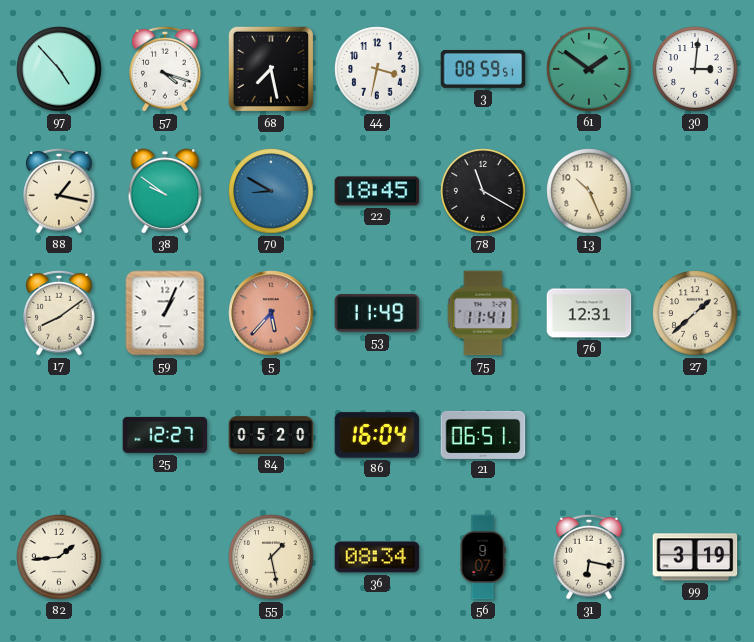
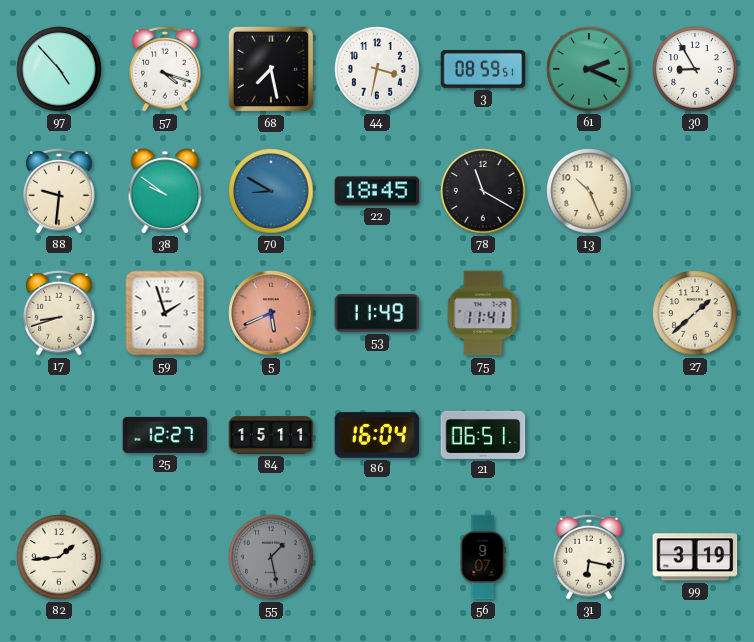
61: 1:51 -> 2:19
30: 3:01 -> 8:55
88: 1:17 -> 9:31
17: 8:09 -> 8:42
59: 1:04 -> 1:57
5: 5:37 -> 5:41
76: 12:31 -> none
84: 05:20 -> 15:11
55 dial: cream -> grey
36: 08:34 -> none
